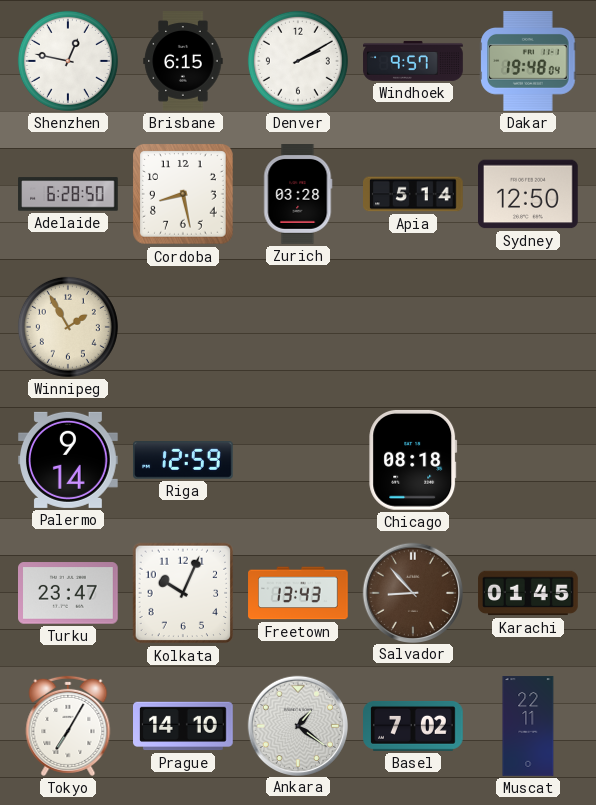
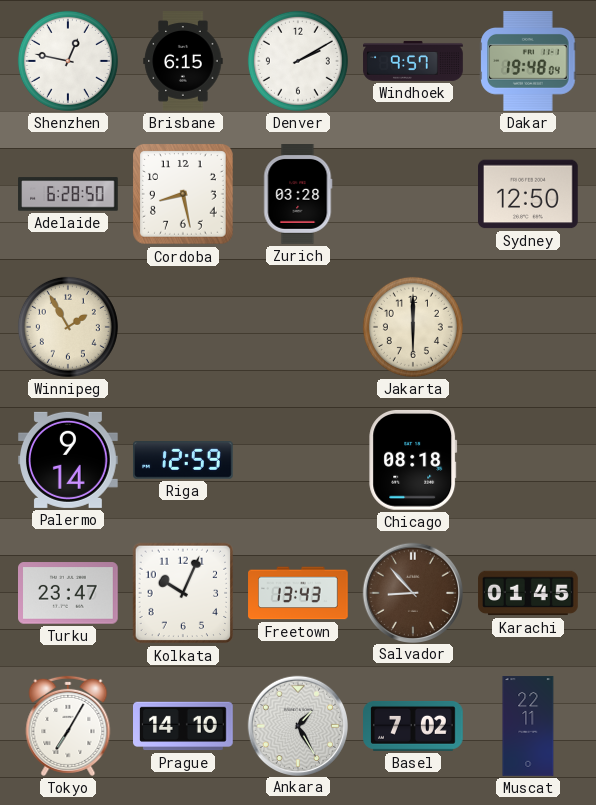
Apia: 5:14 -> none
Jakarta: none -> 6:00
Ankara: 1:21 -> 1:25
